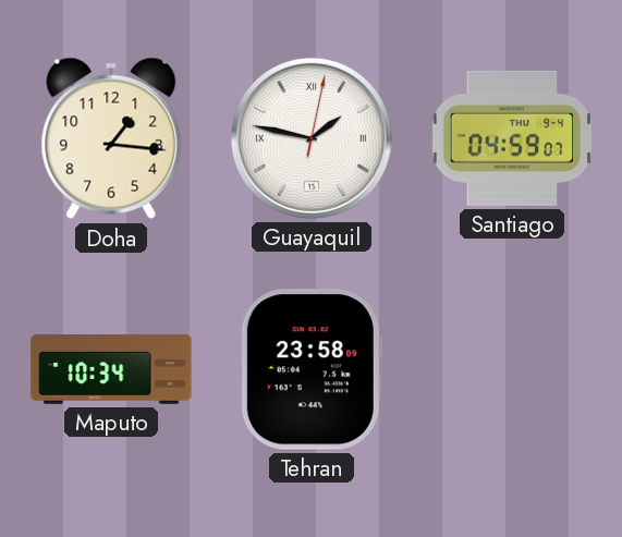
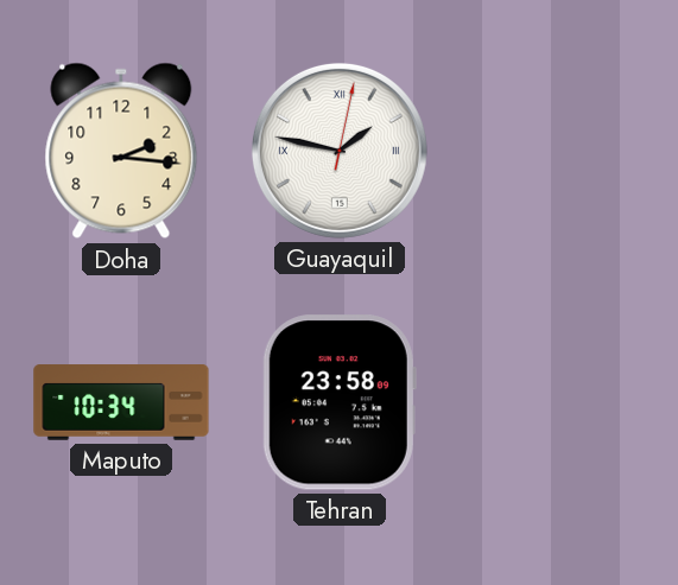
Doha: 1:16 -> 2:16
Santiago: 04:59 -> none
